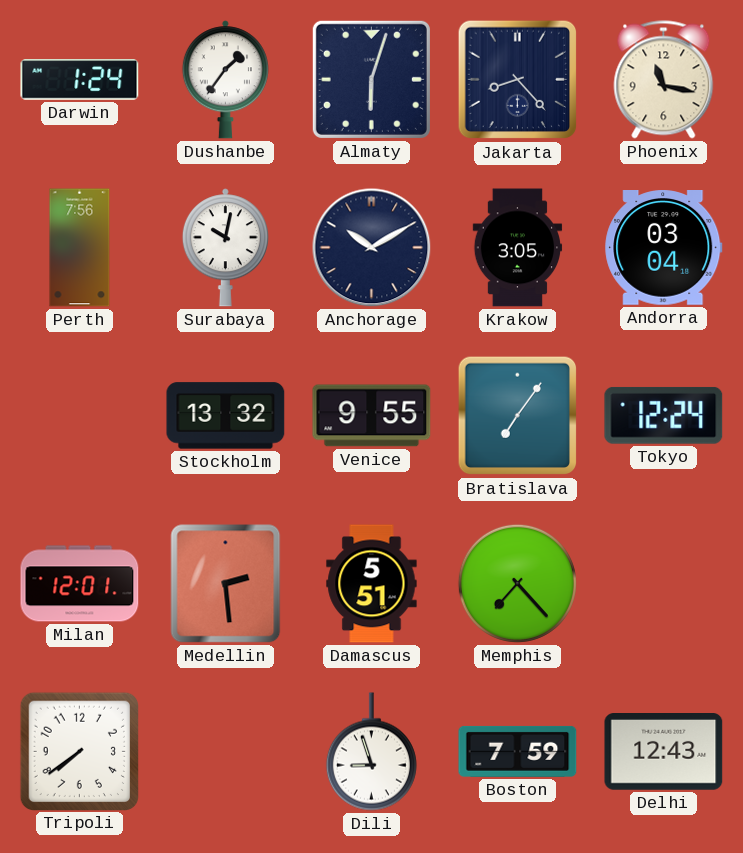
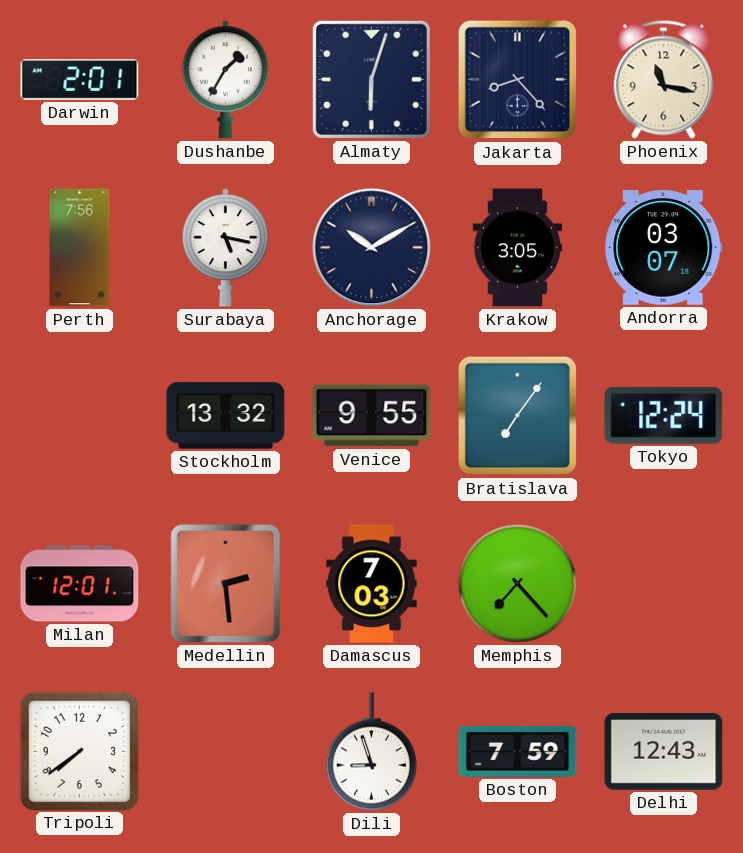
Darwin: 1:24 -> 2:01
Dushanbe: 1:36 -> 1:35
Surabaya: 10:02 -> 5:17
Andorra: 03:04 -> 03:07
Damascus: 5:51 -> 7:03
